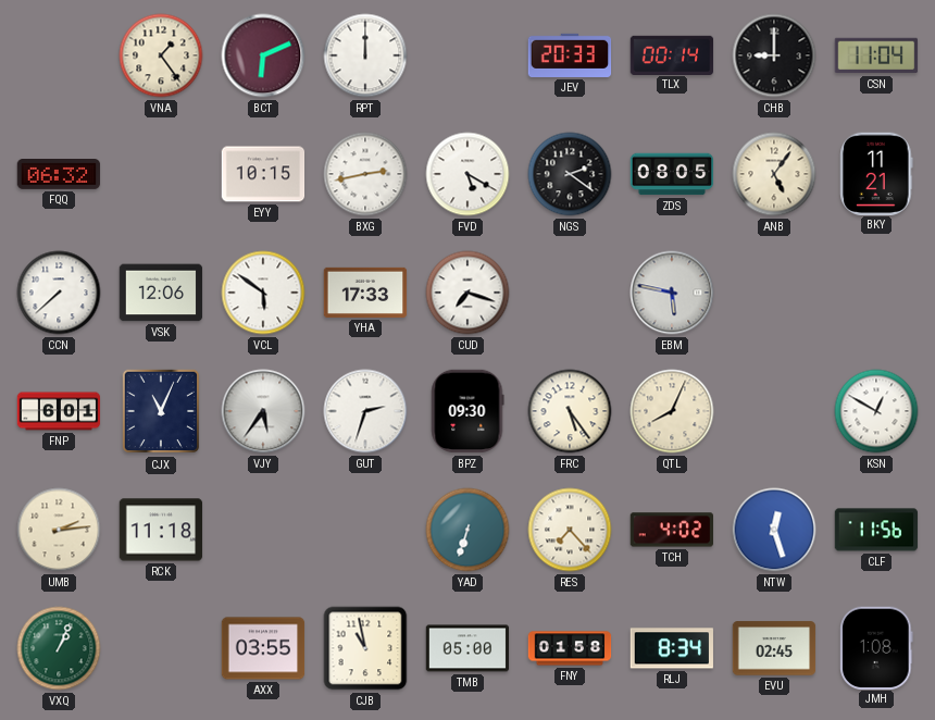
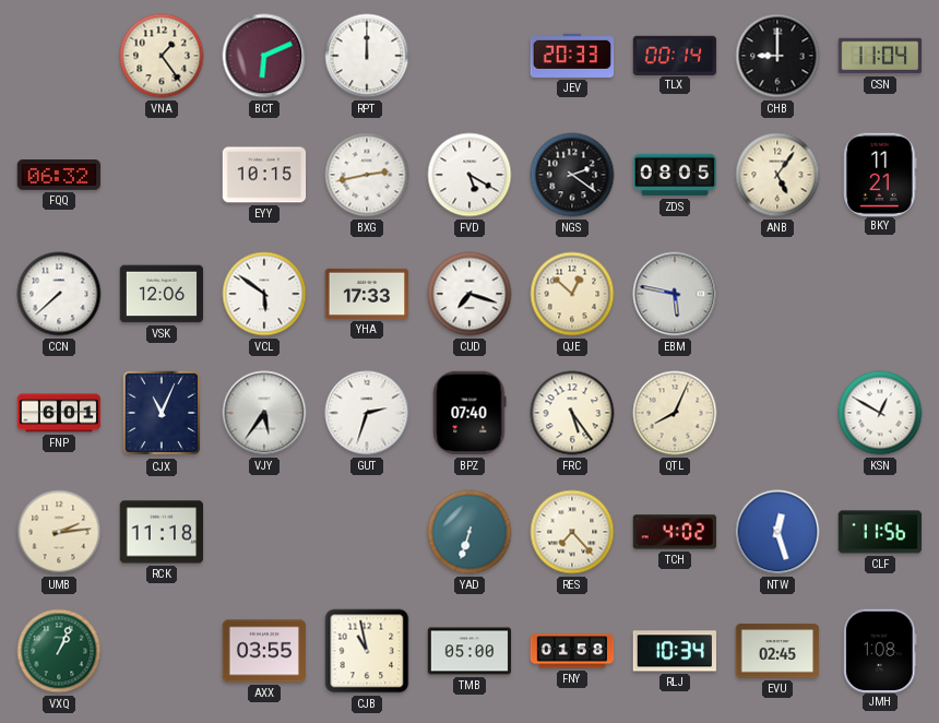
QJE: none -> 12:52
BPZ: 09:30 -> 07:40
RLJ: 8:34 -> 10:34
